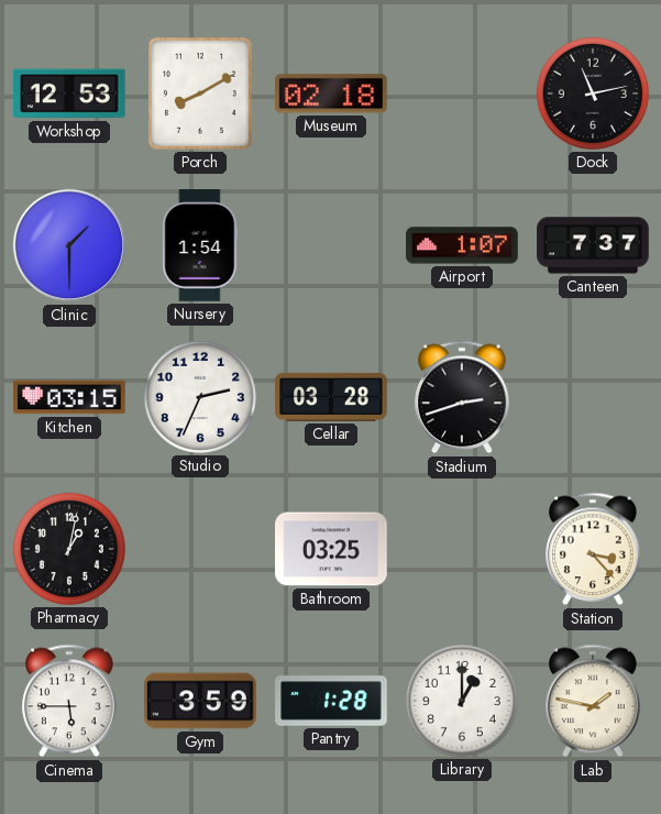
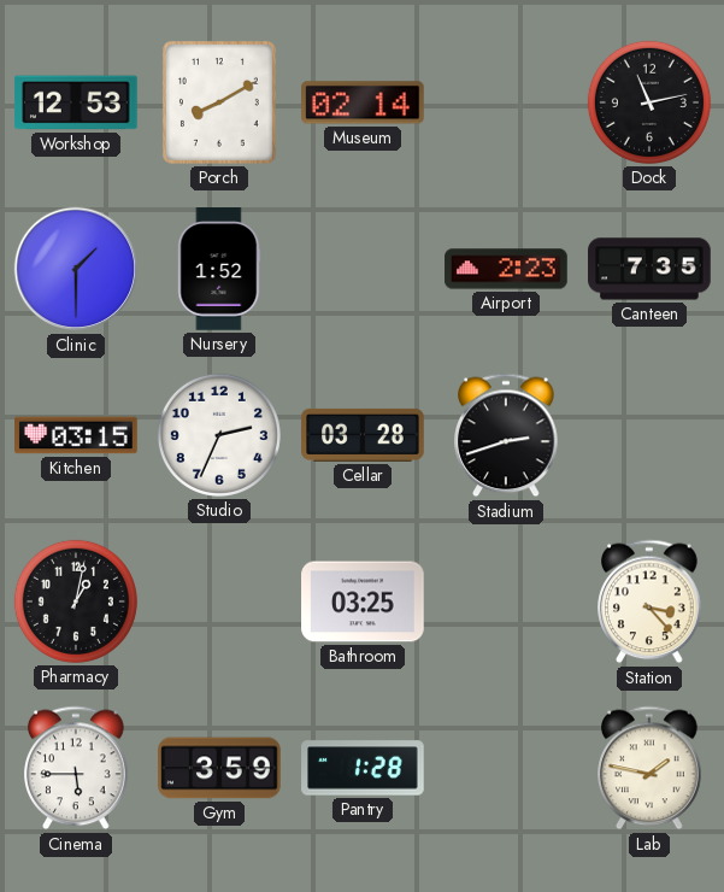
Museum: 02:18 -> 02:14
Nursery: 1:54 -> 1:52
Airport: 1:07 -> 2:23
Canteen: 7:37 -> 7:35
Library: 1:00 -> none
